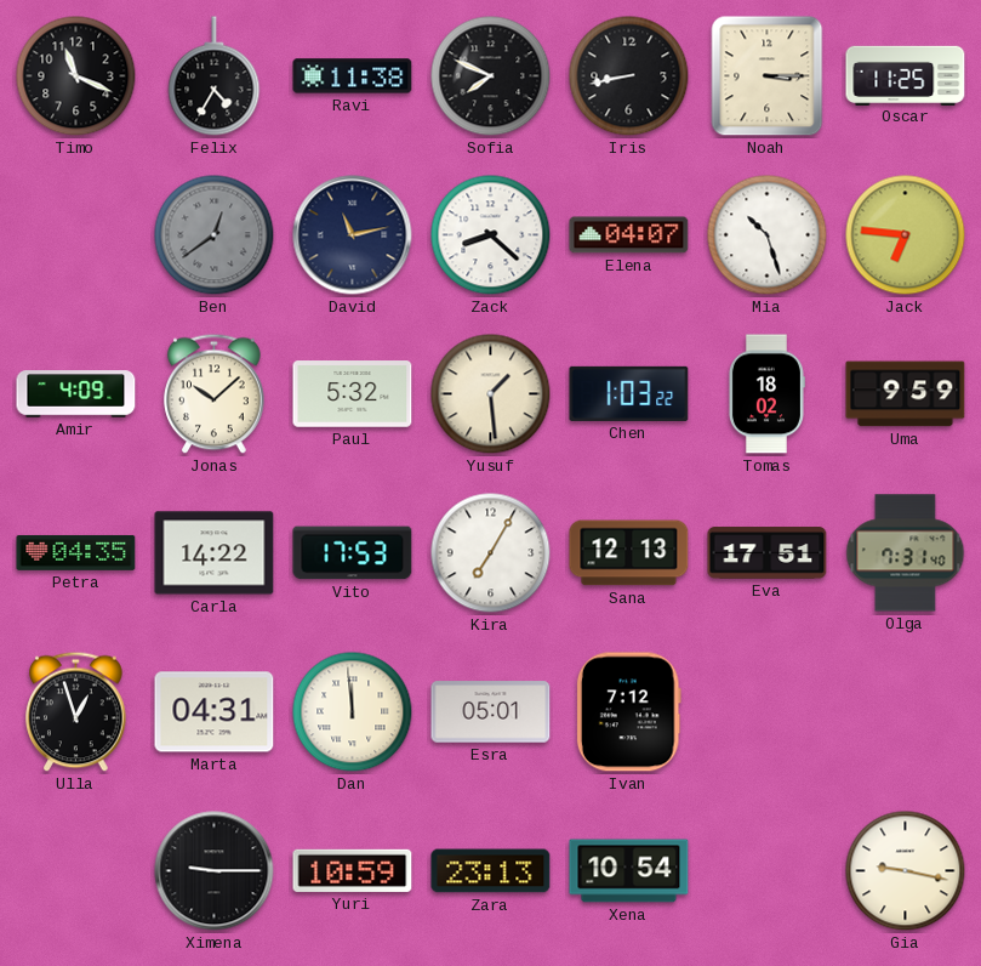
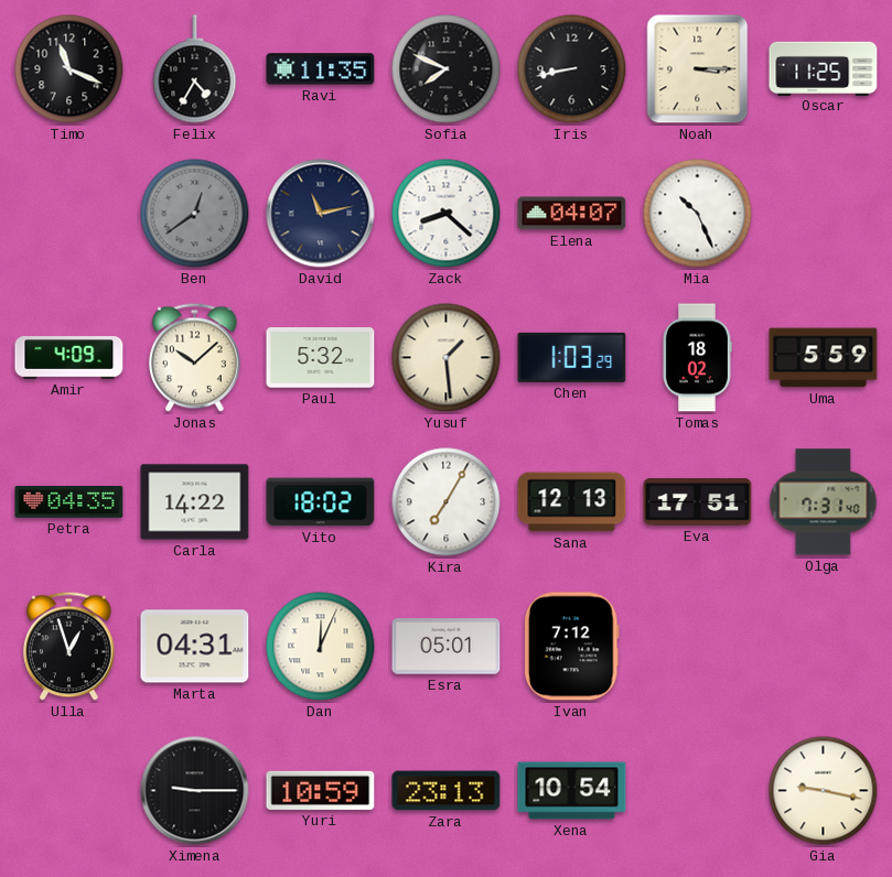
Ravi: 11:38 -> 11:35
Mia: 10:27 -> 10:26
Jack: 6:46 -> none
Chen: 1:03:22 -> 1:03:29
Uma: 9:59 -> 5:59
Vito: 17:53 -> 18:02
Dan: 11:59 -> 12:04
